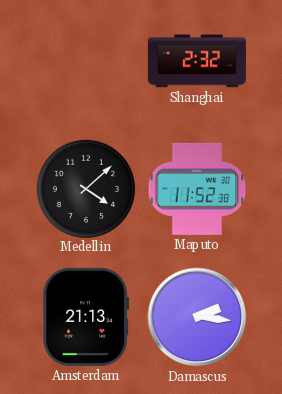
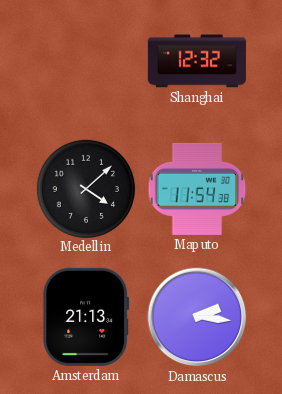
Shanghai: 2:32 -> 12:32
Maputo: 11:52 -> 11:54
